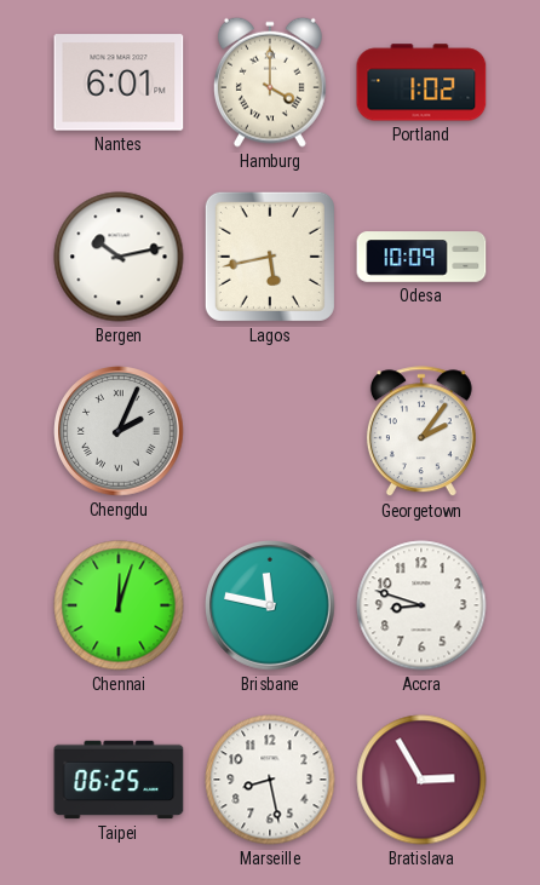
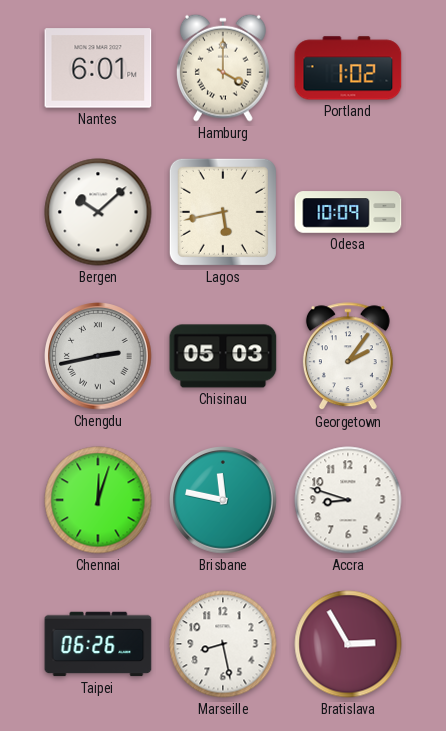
Bergen: 10:13 -> 10:08
Chengdu: 2:04 -> 2:43
Chisinau: none -> 05:03
Taipei: 06:25 -> 06:26
